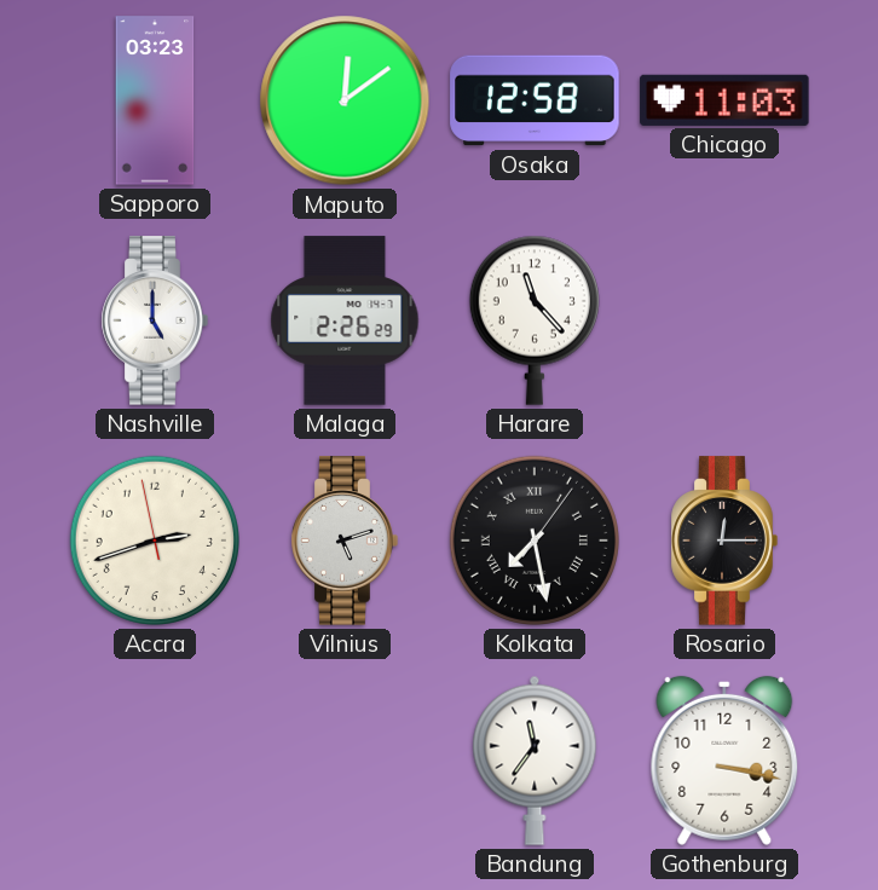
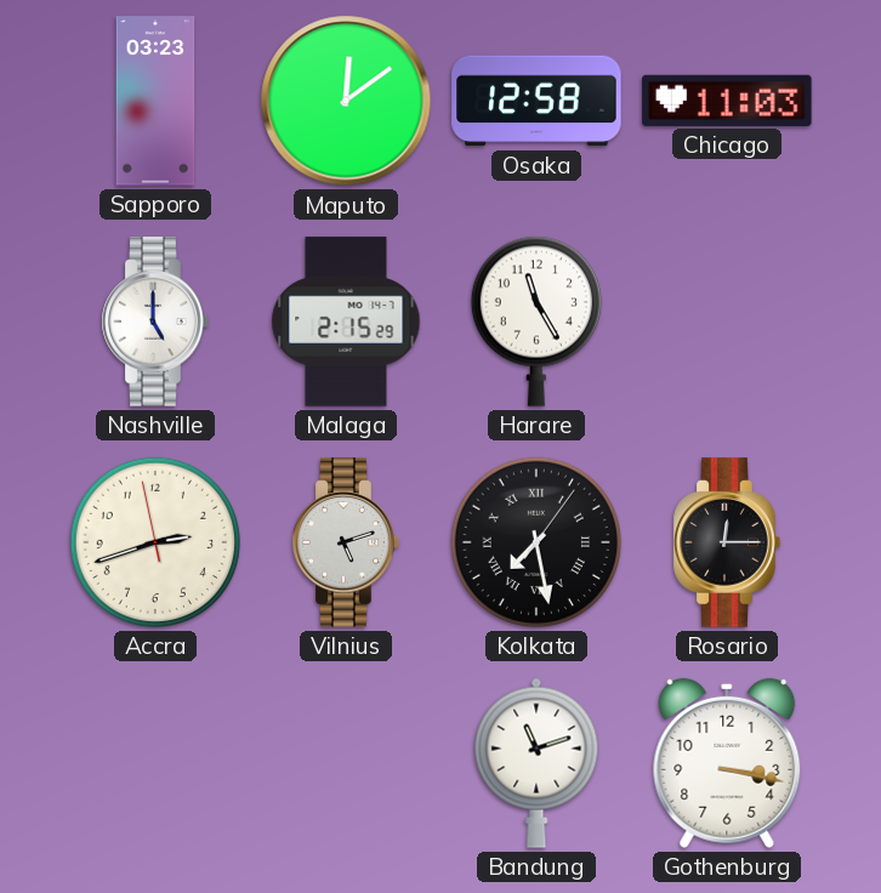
Malaga: 2:26 -> 2:15
Harare: 11:23 -> 11:25
Bandung: 11:36 -> 11:12
